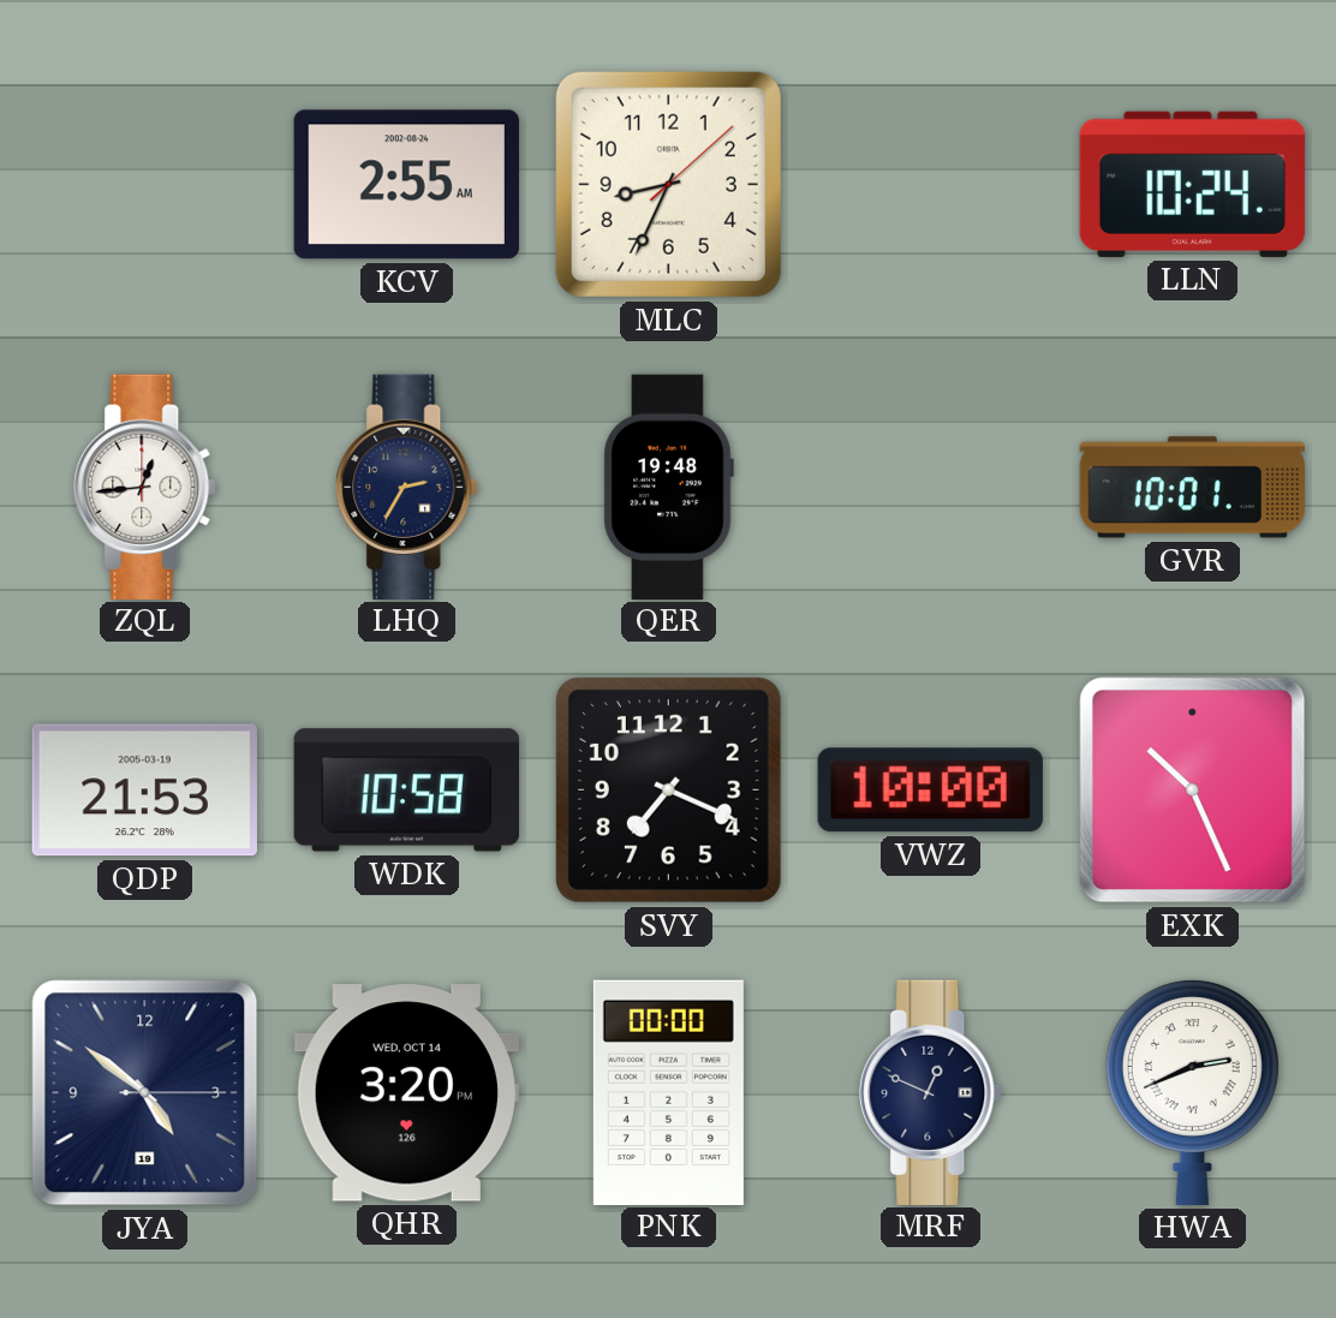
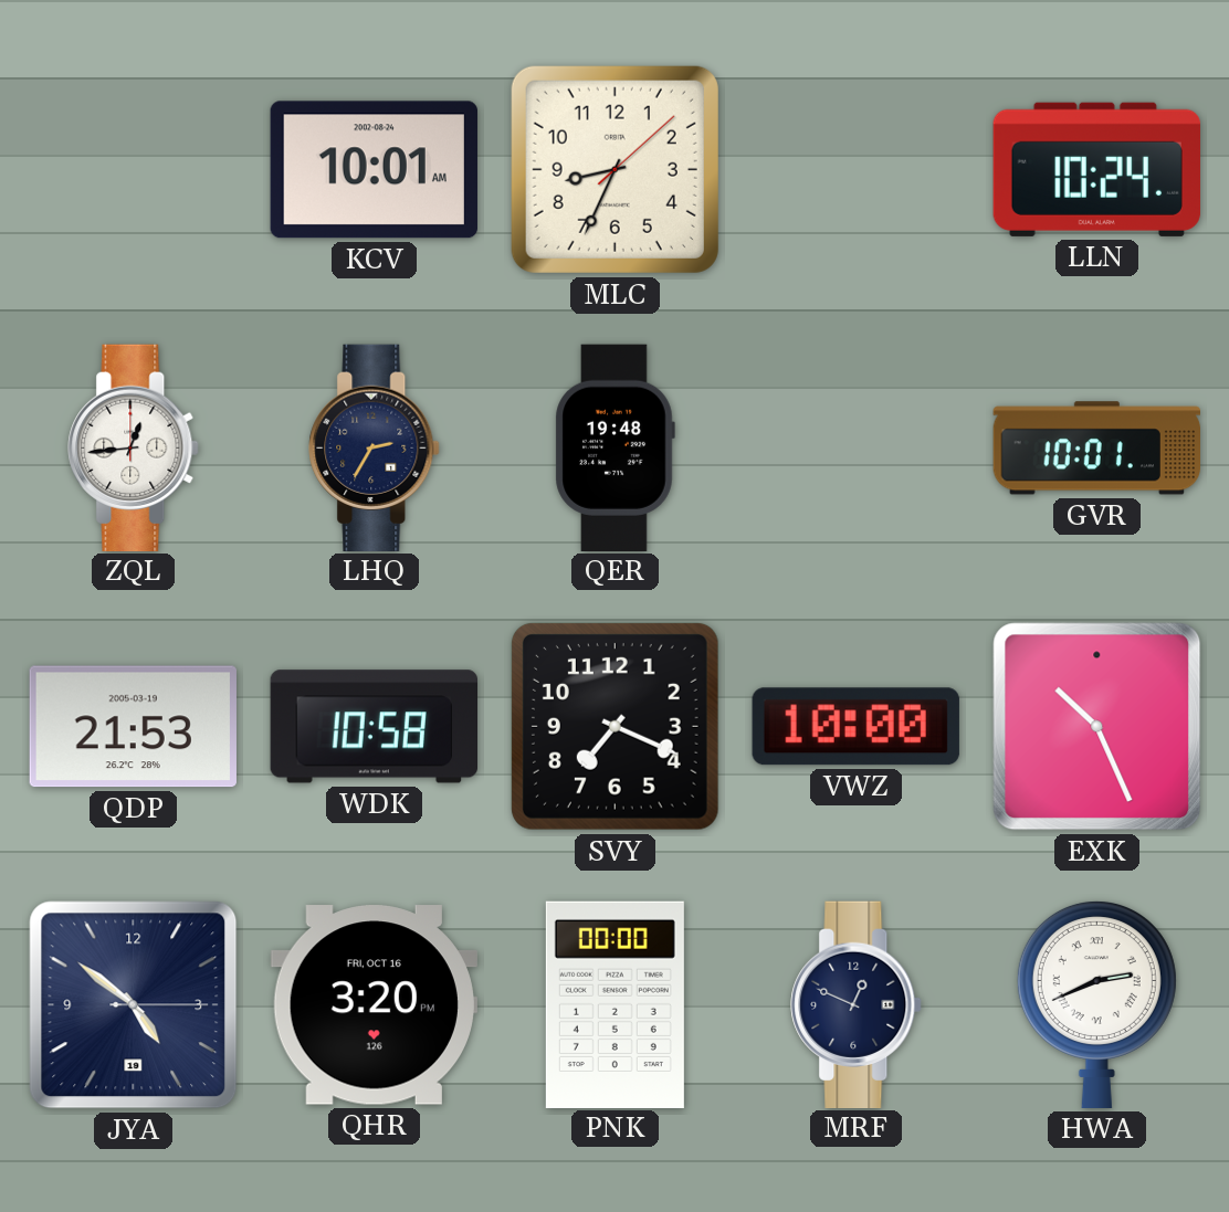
KCV: 2:55 -> 10:01
QHR date: WED, OCT 14 -> FRI, OCT 16
